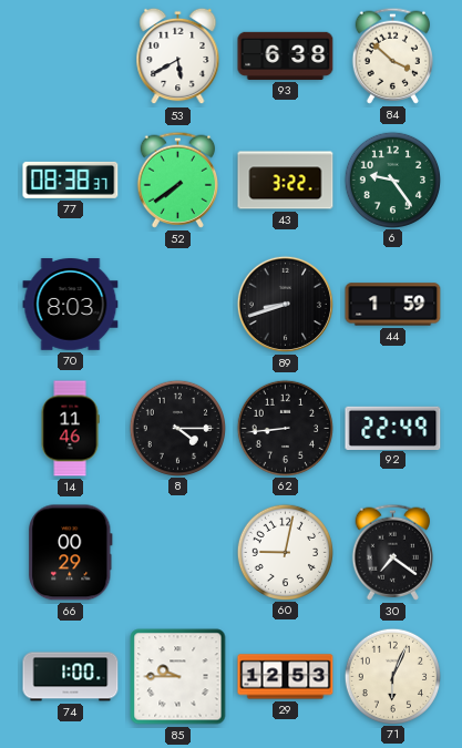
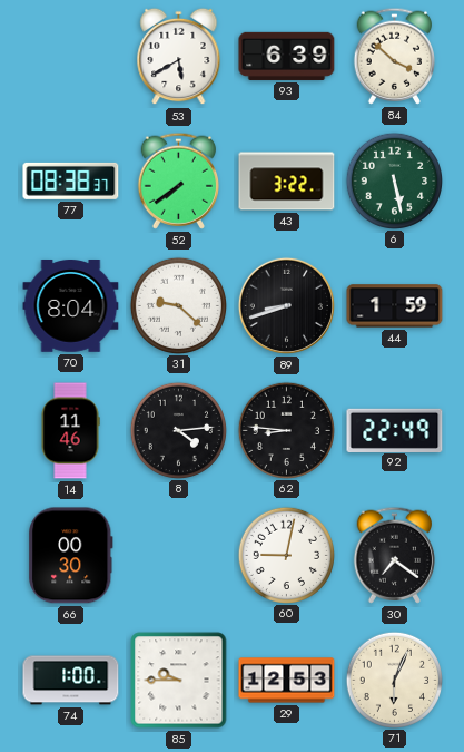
93: 6:38 -> 6:39
6: 9:24 -> 5:28
70: 8:03 -> 8:04
31: none -> 9:22
8: 4:15 -> 4:14
62: 8:44 -> 8:46
66: 00:29 -> 00:30
